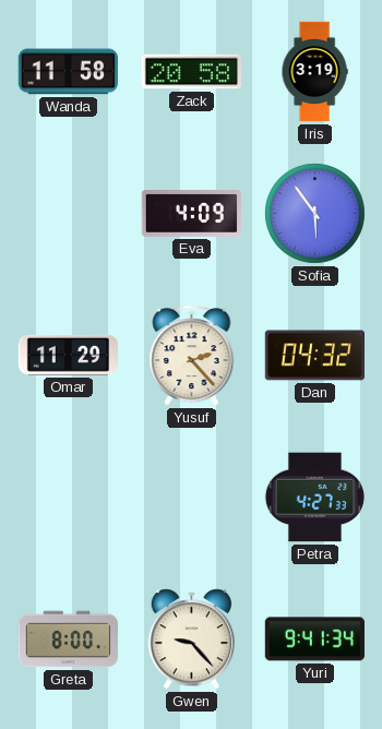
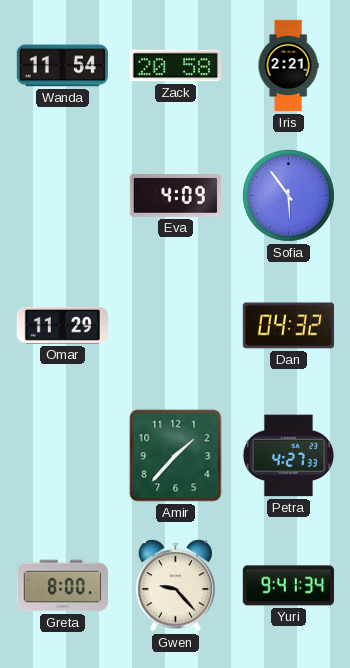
Wanda: 11:58 -> 11:54
Iris: 3:19 -> 2:21
Yusuf: 2:23 -> none
Amir: none -> 1:37
